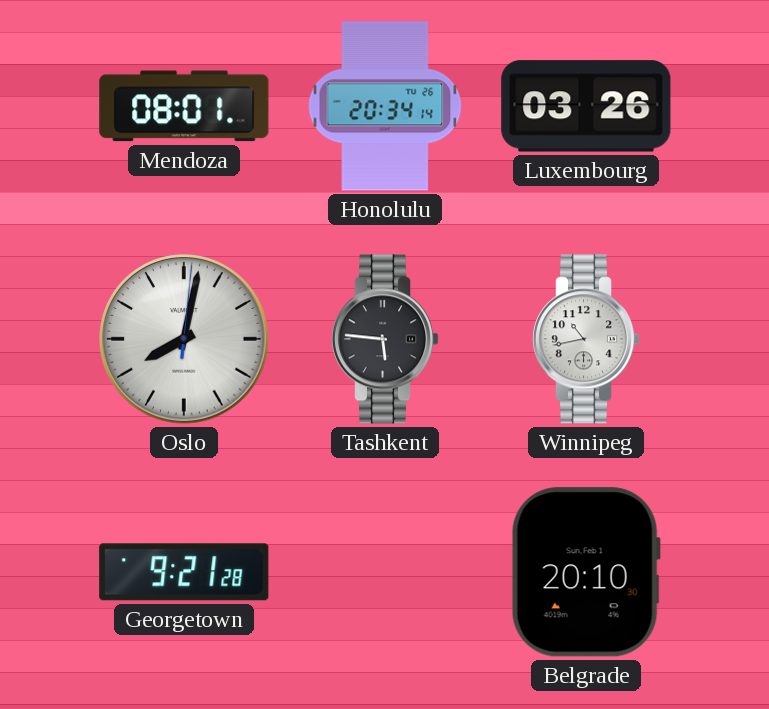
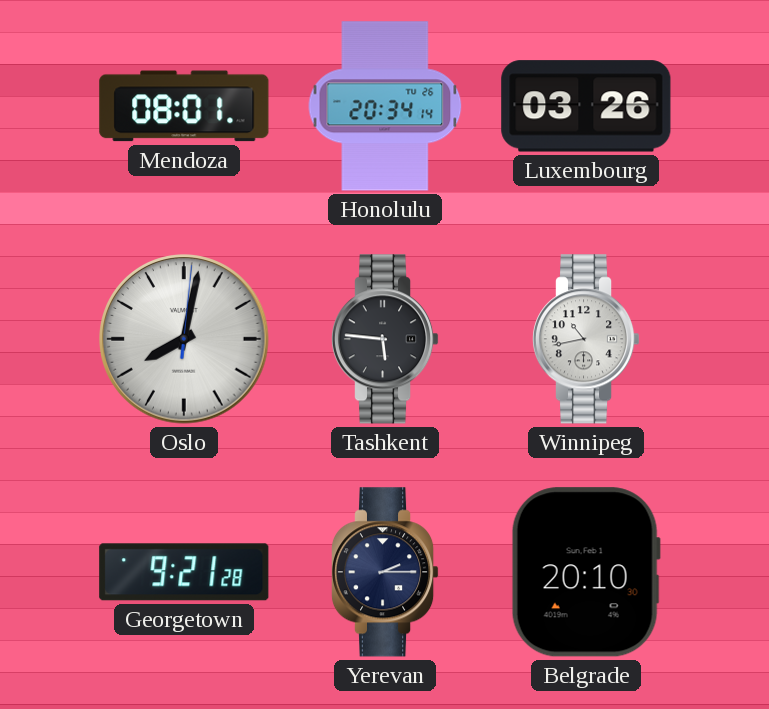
Yerevan: none -> 2:15
